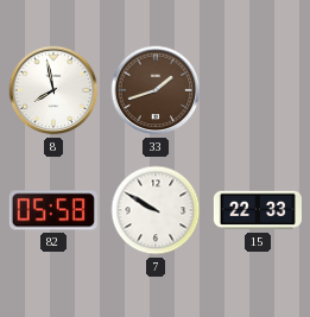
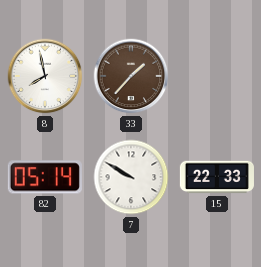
33: 1:42 -> 1:37
82: 05:58 -> 05:14
